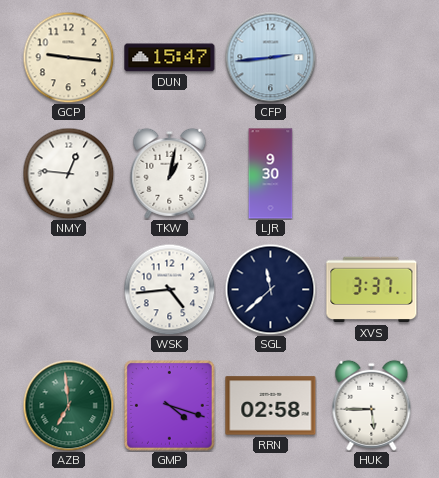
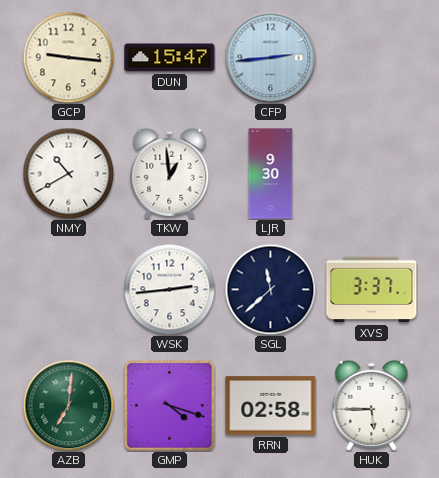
NMY: 12:46 -> 10:40
TKW: 1:02 -> 12:59
WSK: 4:44 -> 2:44
AZB: 6:59 -> 7:01
